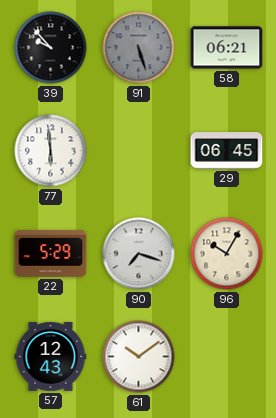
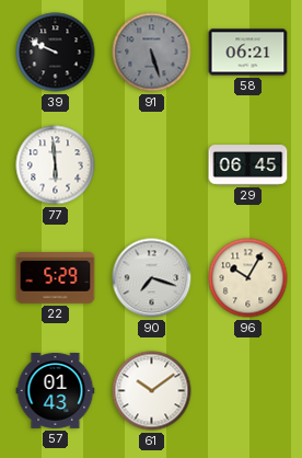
39: 9:53 -> 9:49
57: 12:43 -> 01:43
